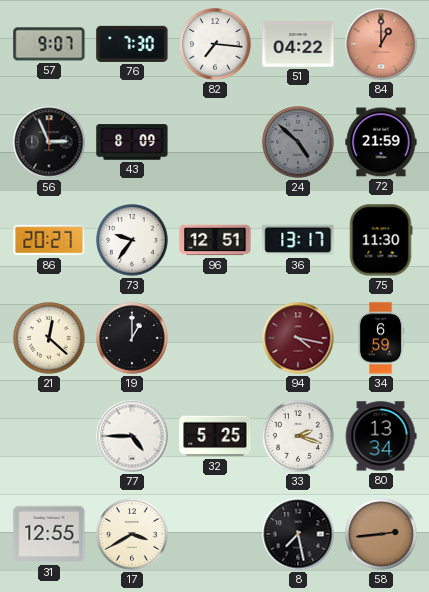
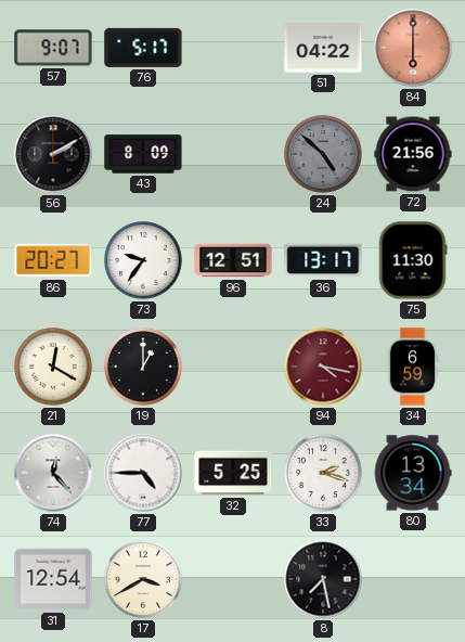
76: 7:30 -> 5:17
82: 7:16 -> none
84: 1:00 -> 6:00
56: 2:56 -> 2:10
72: 21:59 -> 21:56
21: 12:22 -> 12:20
74: none -> 12:23
31: 12:55 -> 12:54
58: 2:44 -> none
